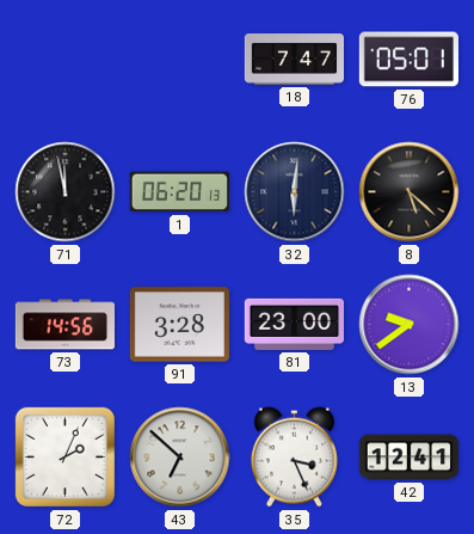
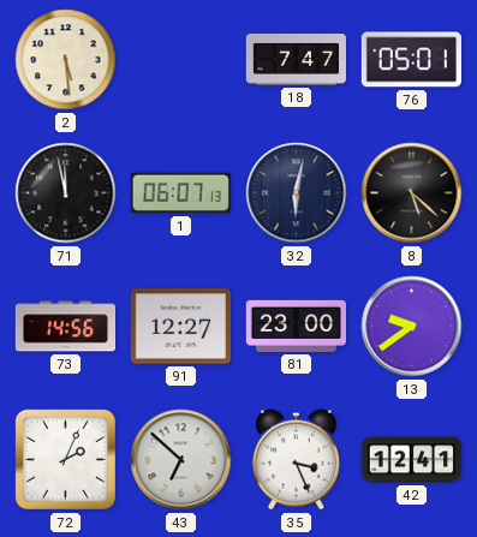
2: none -> 5:29
1: 06:20 -> 06:07
32: 6:01 -> 6:02
91: 3:28 -> 12:27
